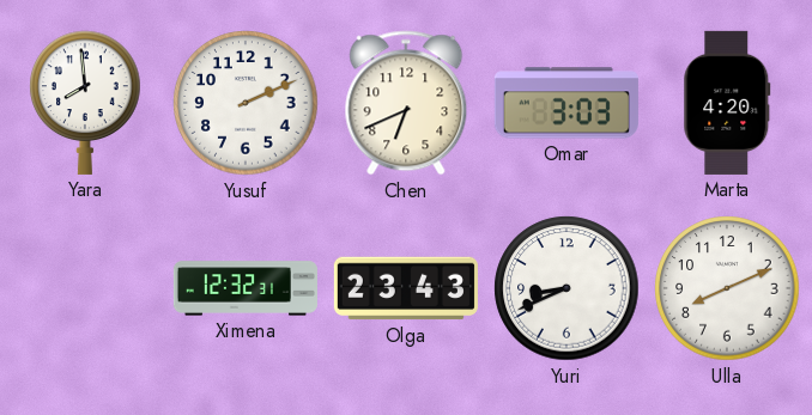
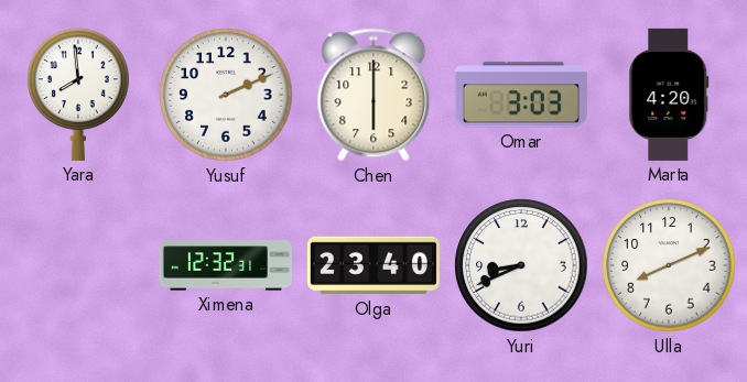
Chen: 6:41 -> 6:00
Olga: 23:43 -> 23:40
